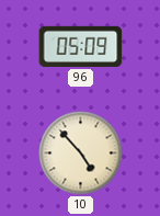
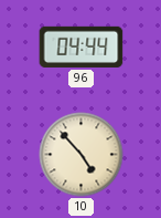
96: 05:09 -> 04:44
